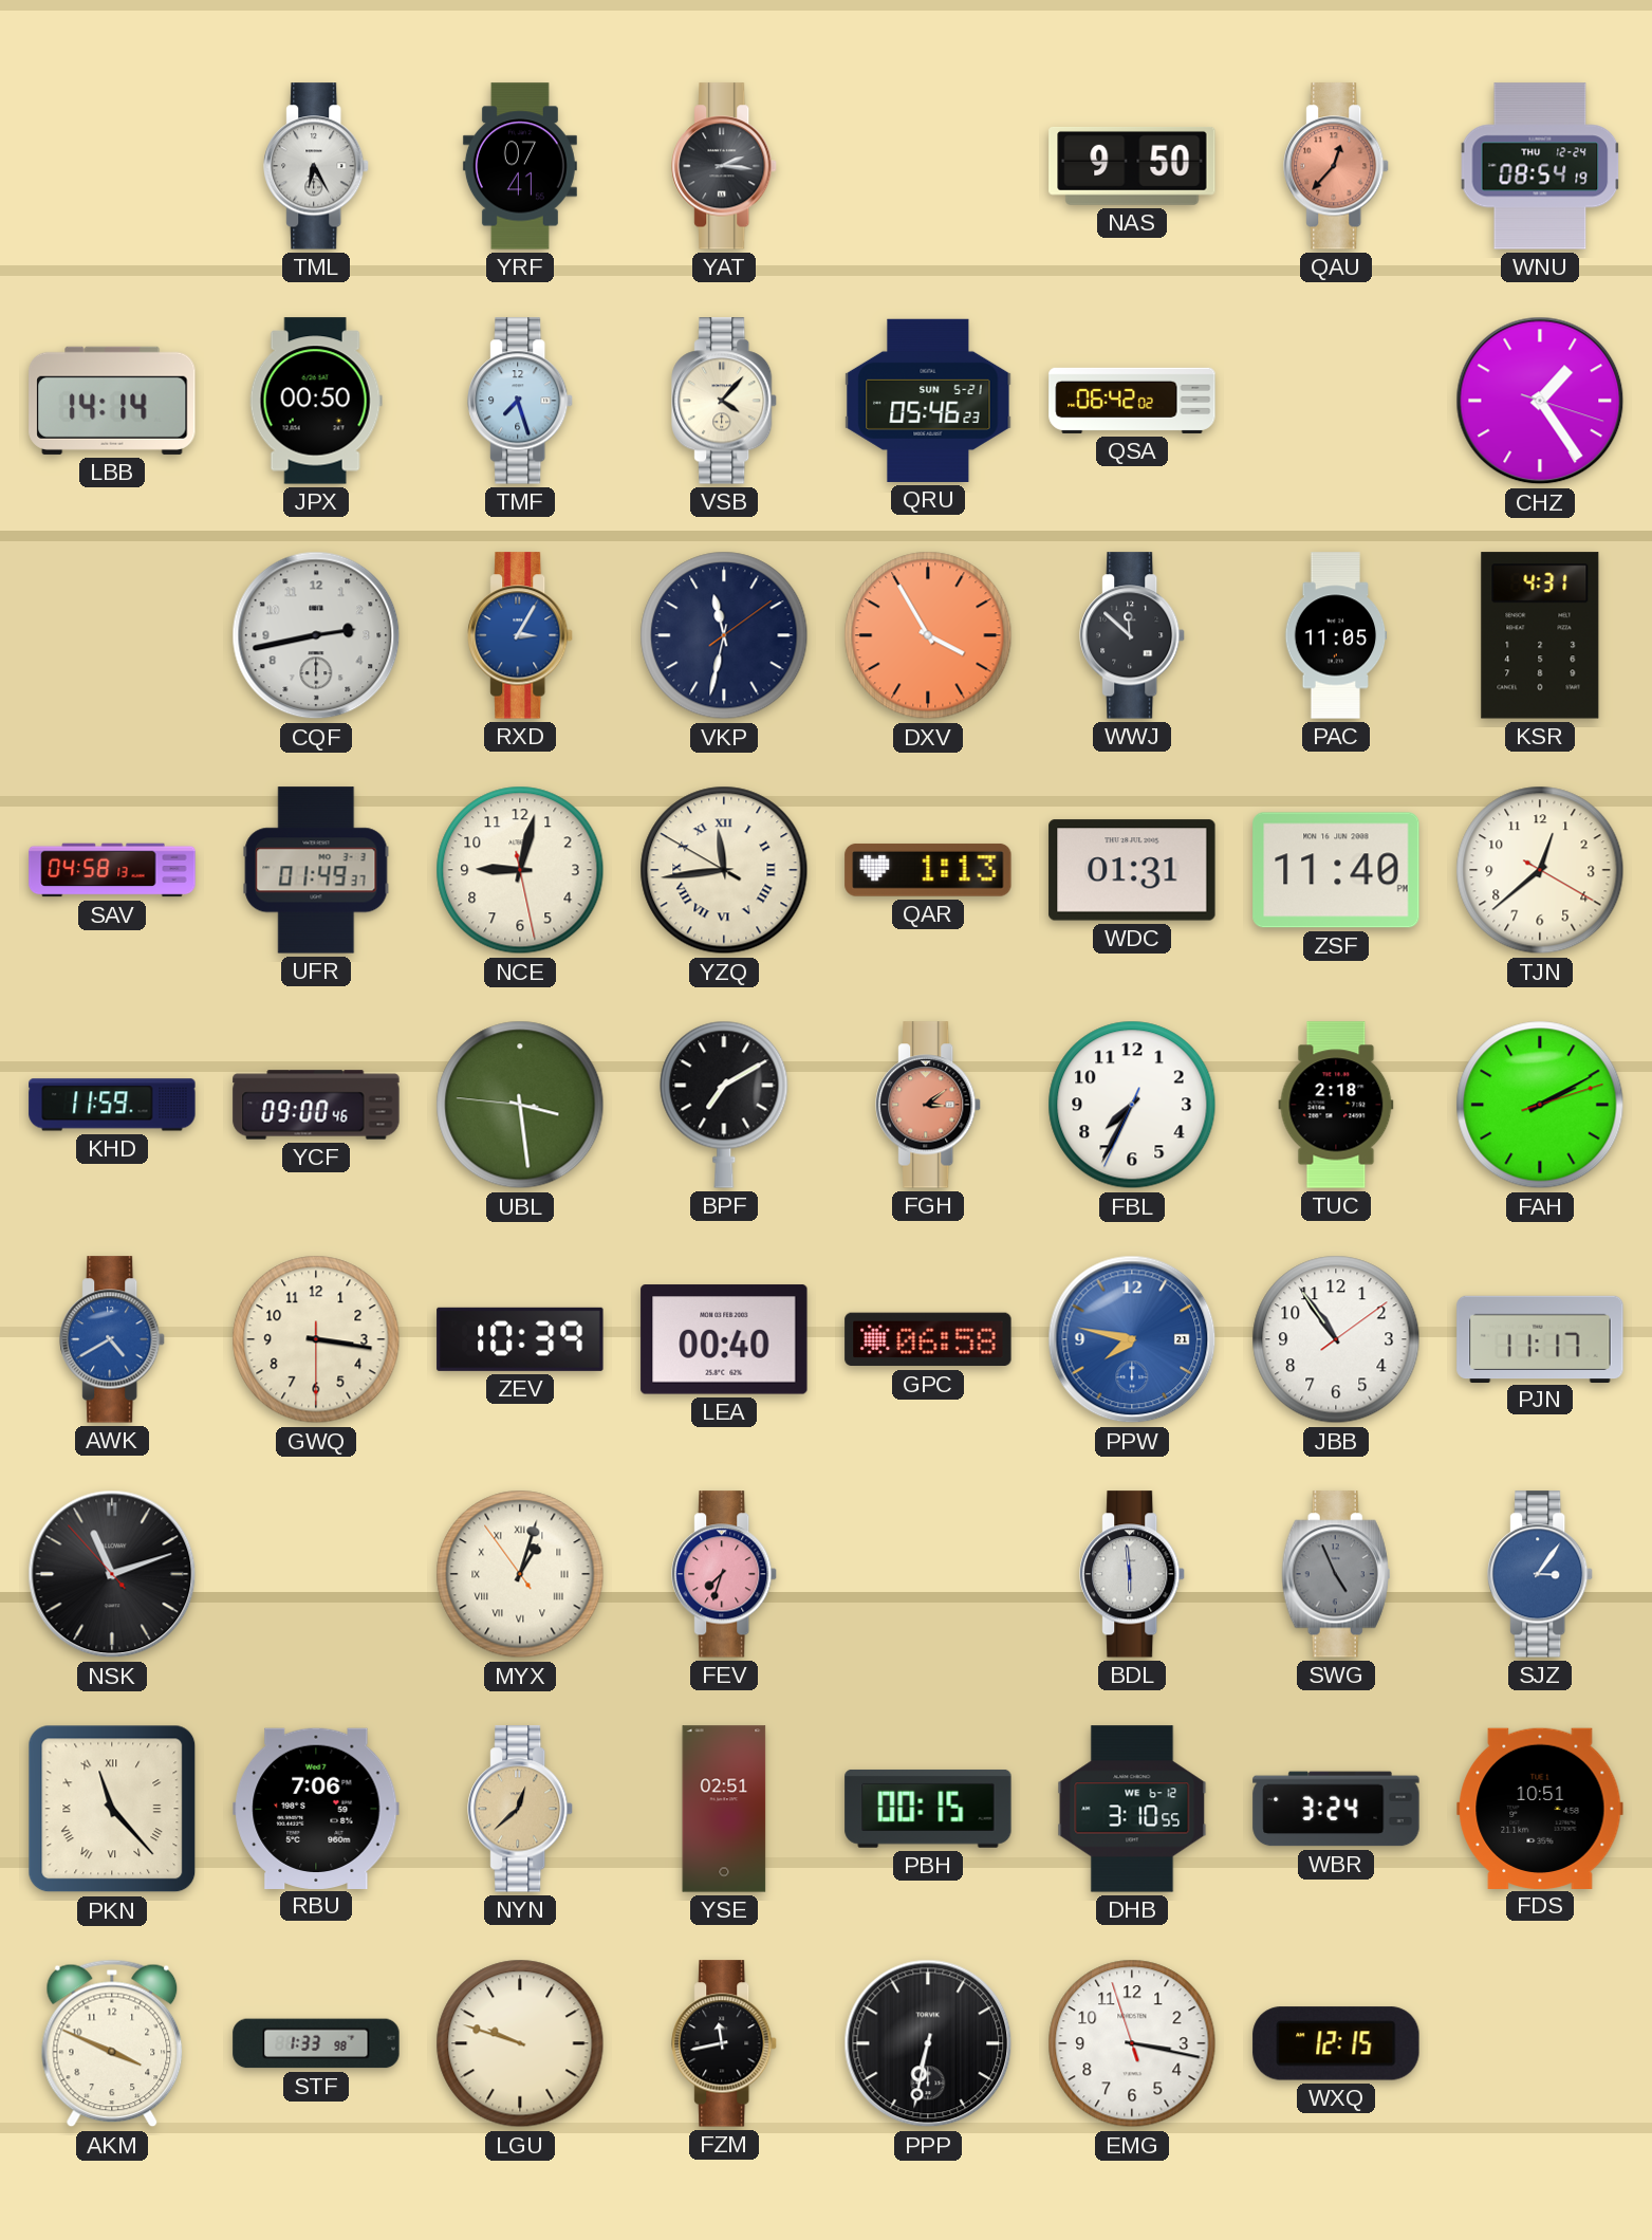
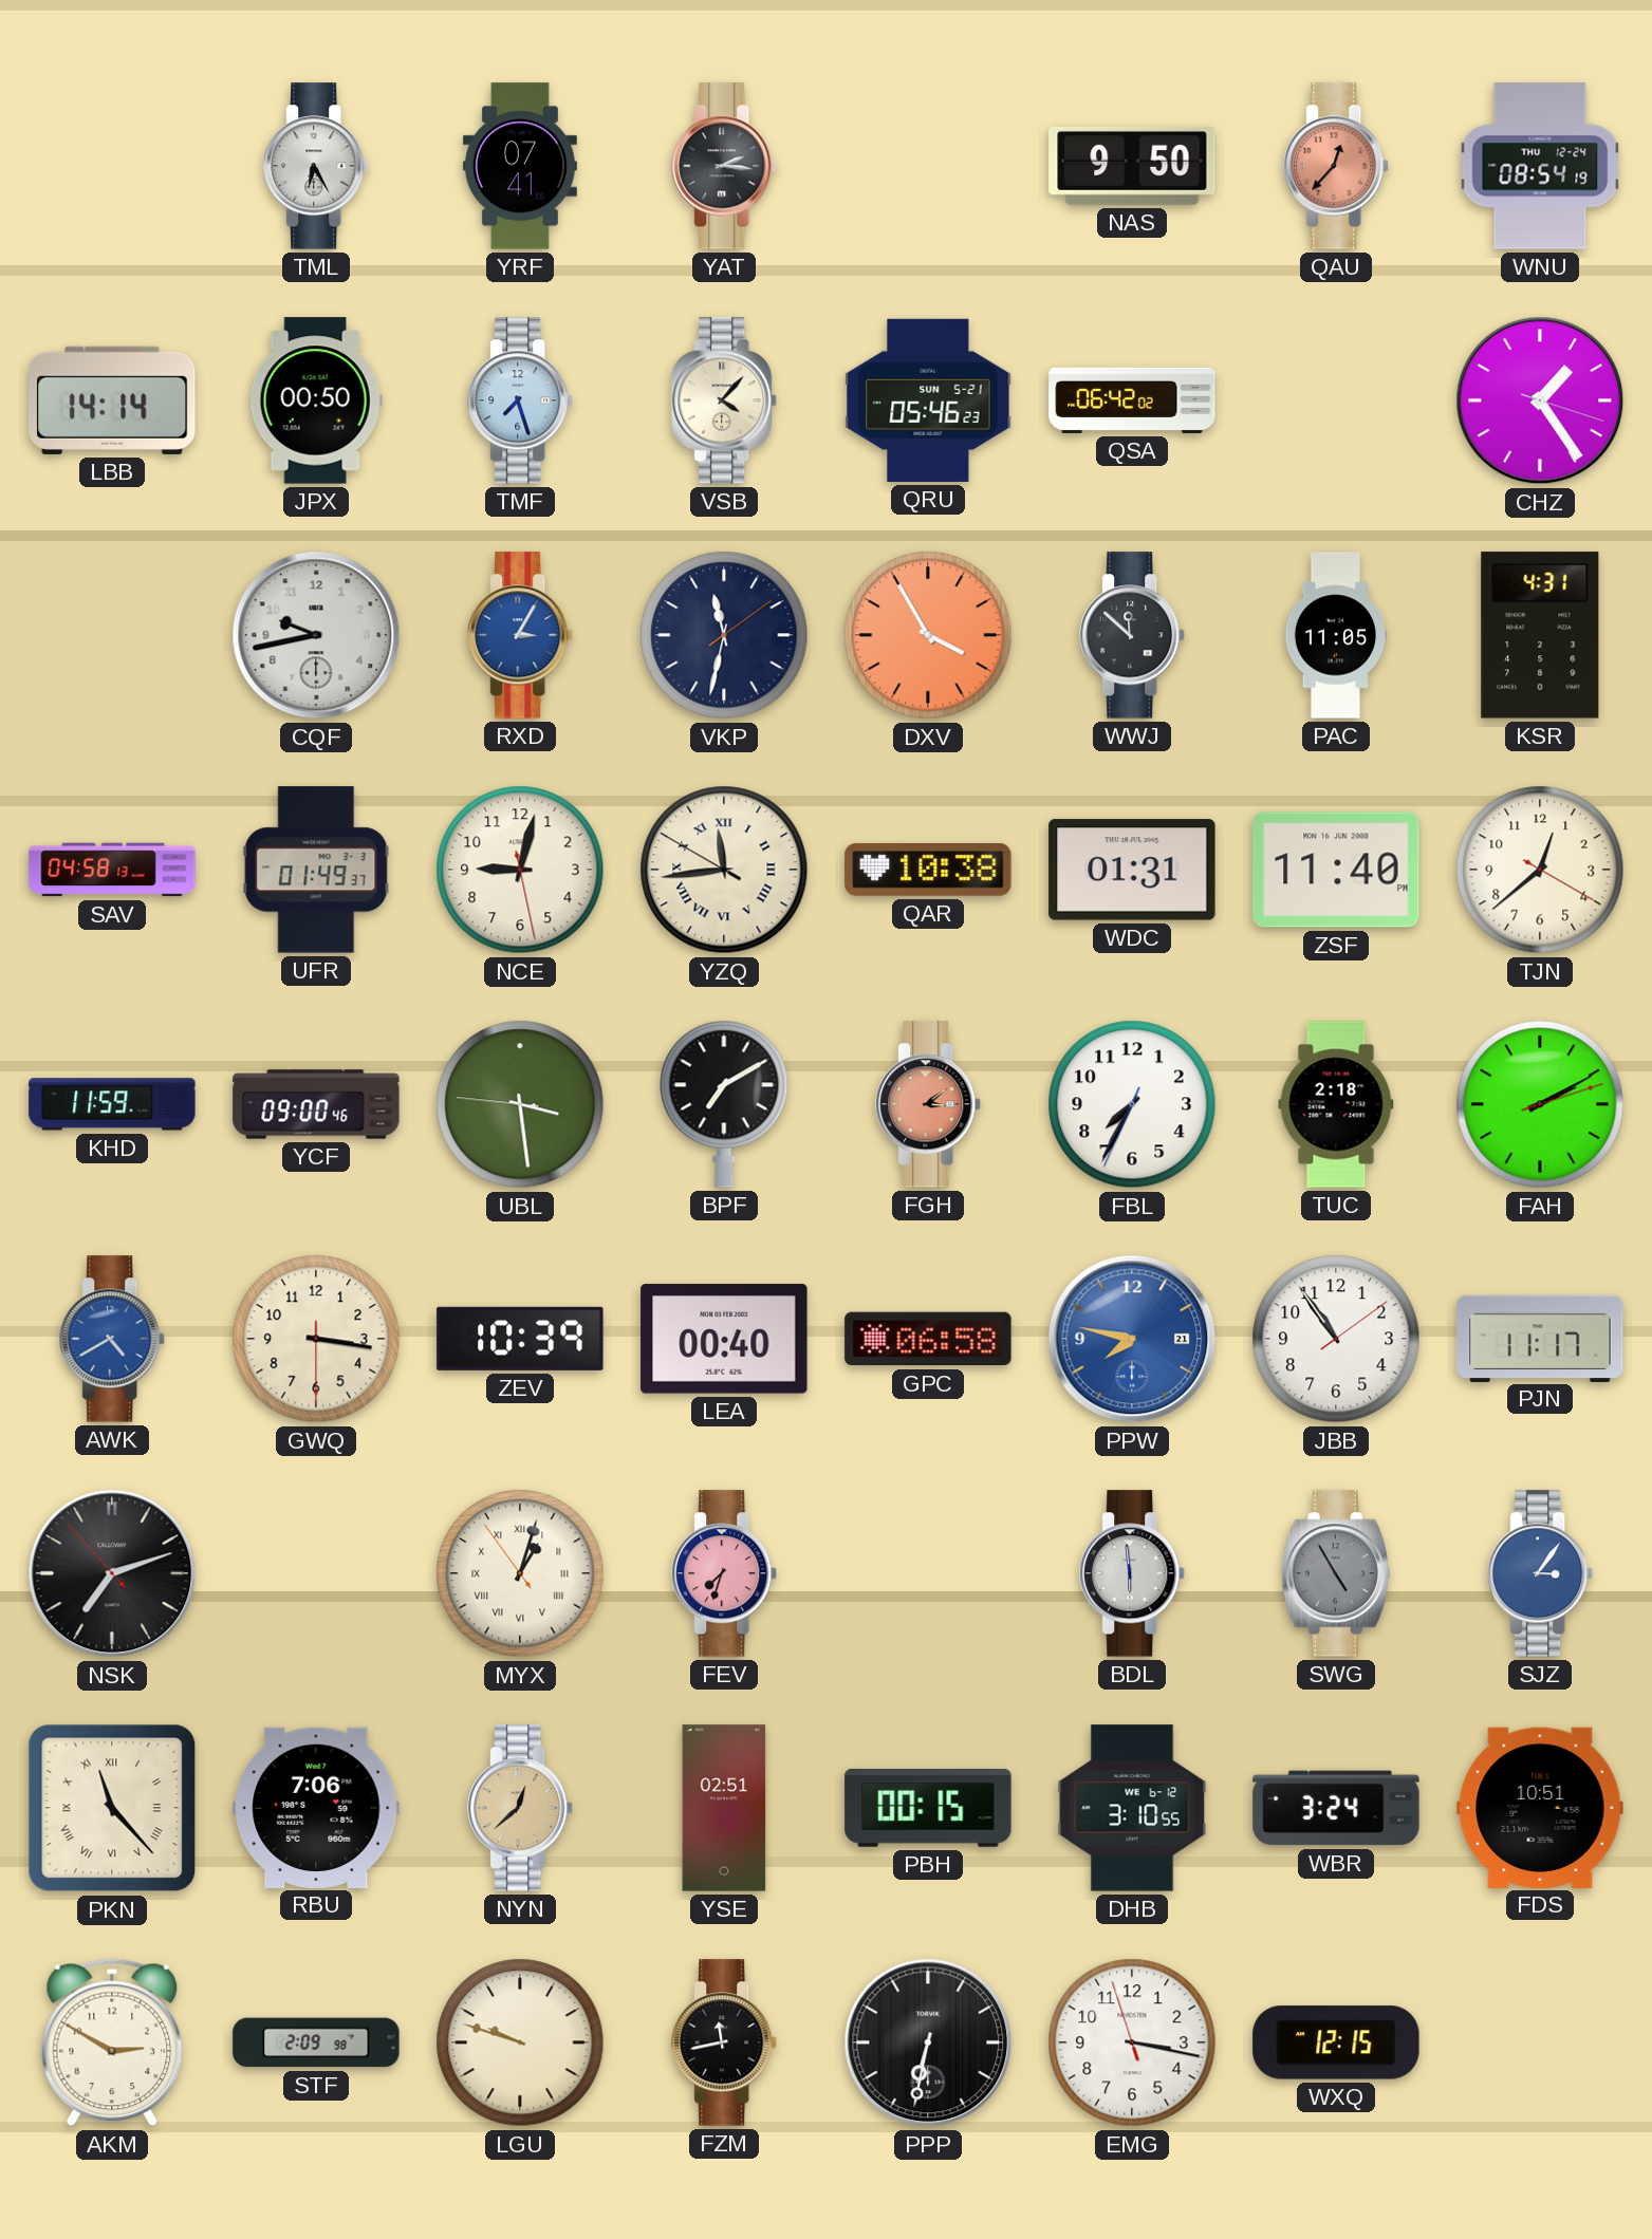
CQF: 2:43 -> 9:43
QAR: 1:13 -> 10:38
NSK: 11:11 -> 7:11
SWG: 4:56 -> 4:55
AKM: 3:49 -> 2:50
STF: 1:33 -> 2:09
